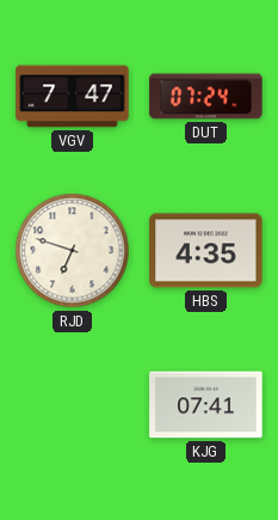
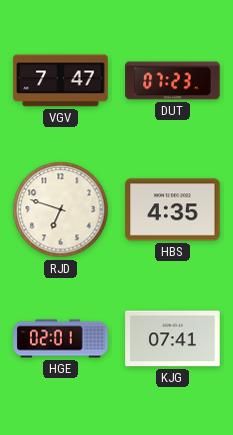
DUT: 07:24 -> 07:23
HGE: none -> 02:01
